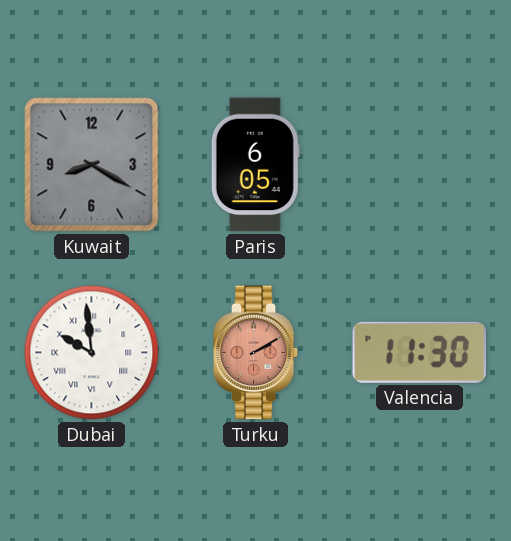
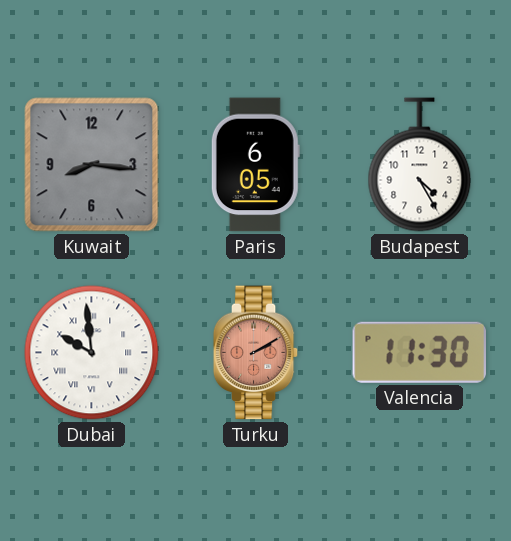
Kuwait: 8:20 -> 8:16
Budapest: none -> 4:25
